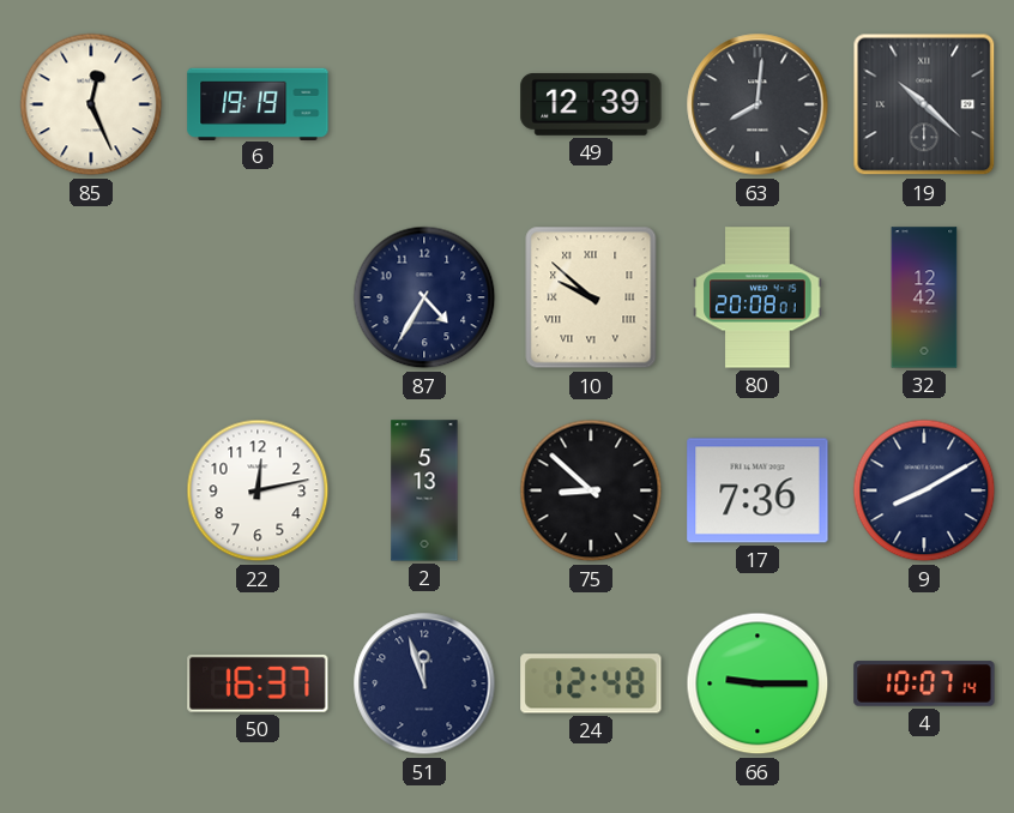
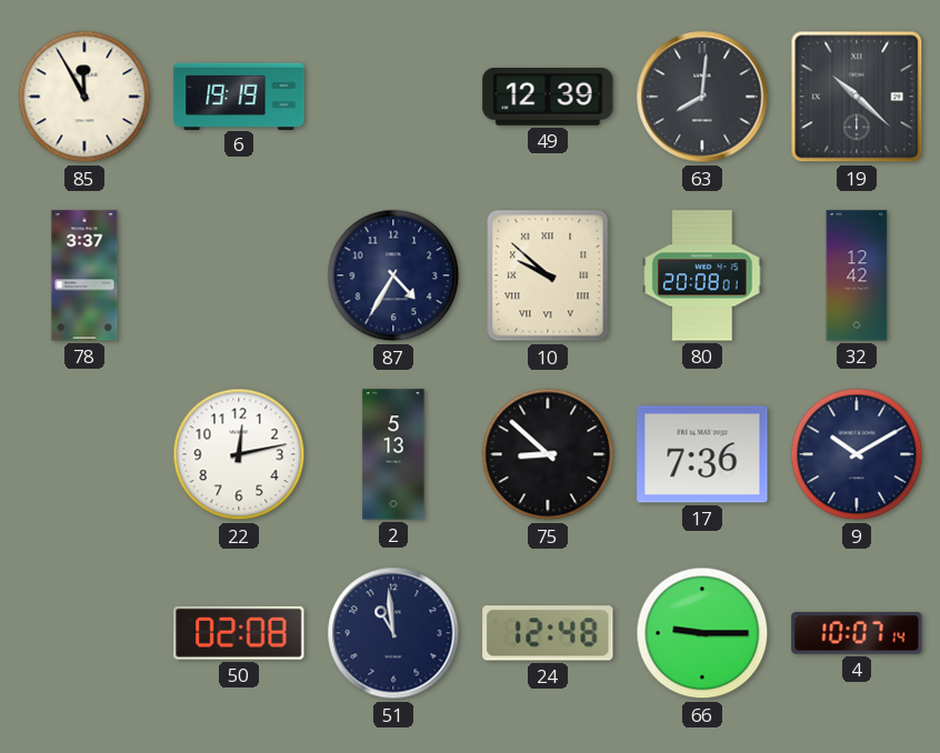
85: 12:26 -> 11:55
78: none -> 3:37
9: 8:10 -> 10:10
50: 16:37 -> 02:08
51: 11:57 -> 10:59
